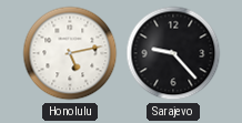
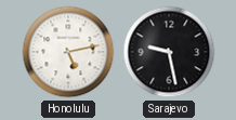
Sarajevo: 9:23 -> 9:28
